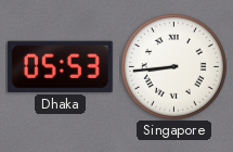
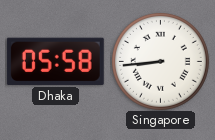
Dhaka: 05:53 -> 05:58
